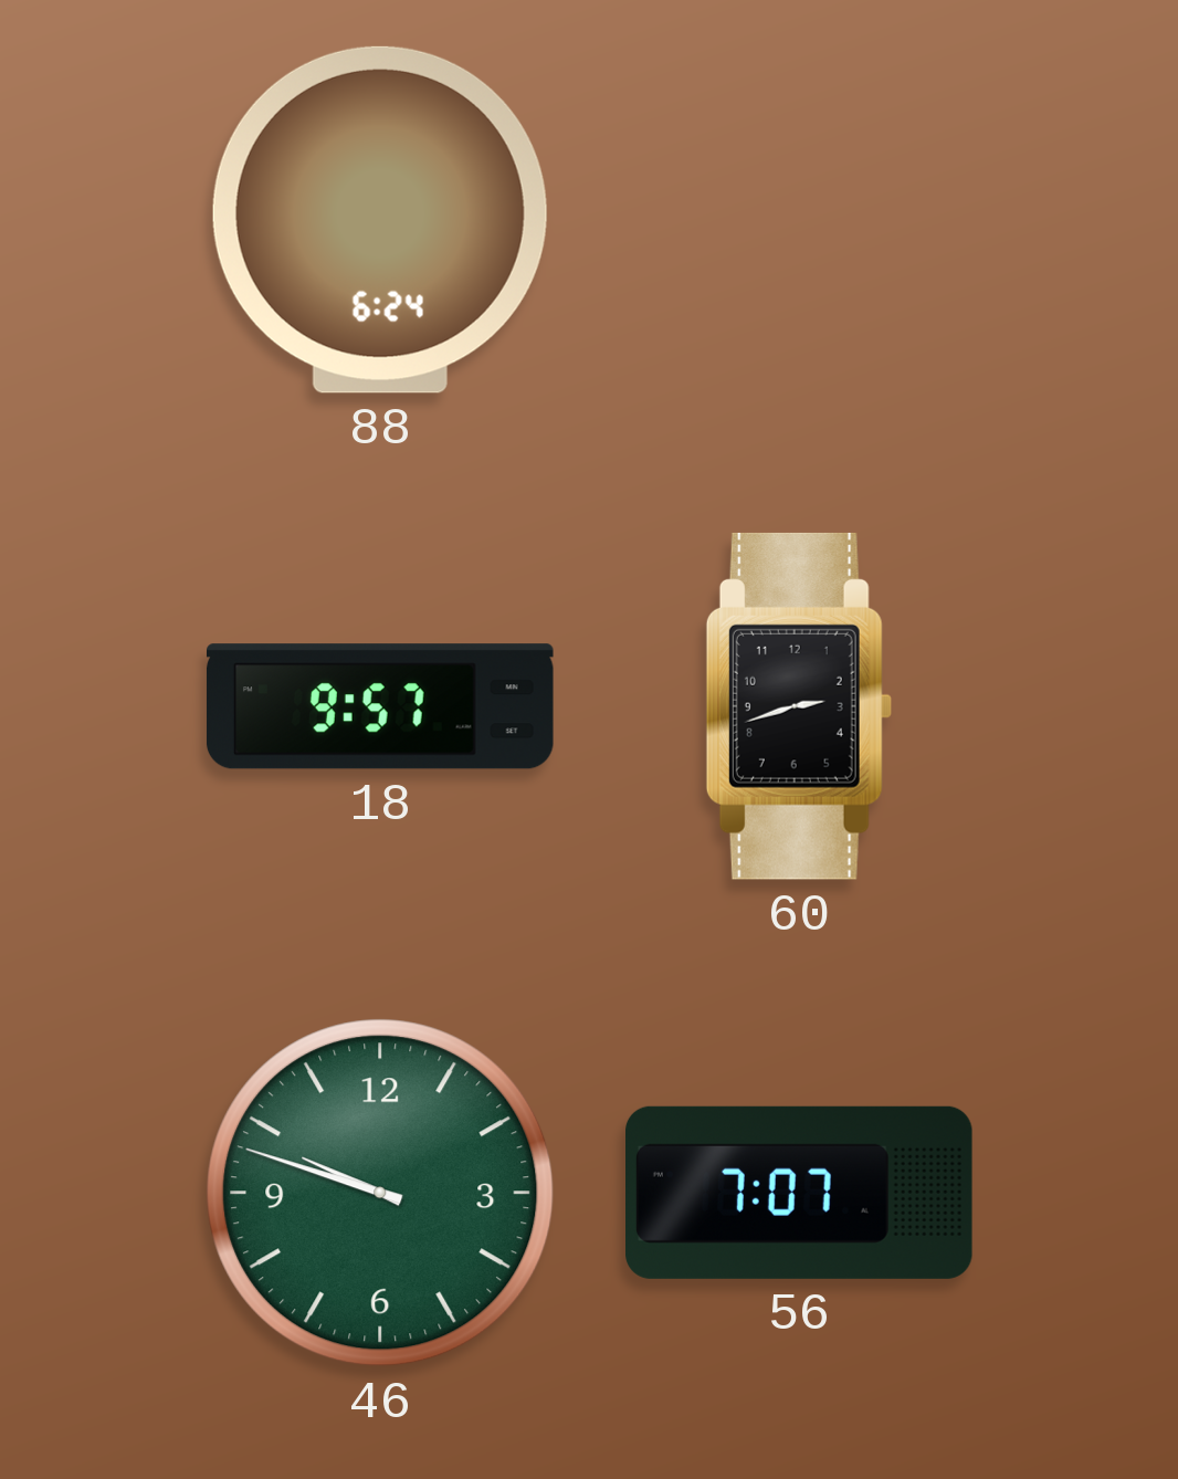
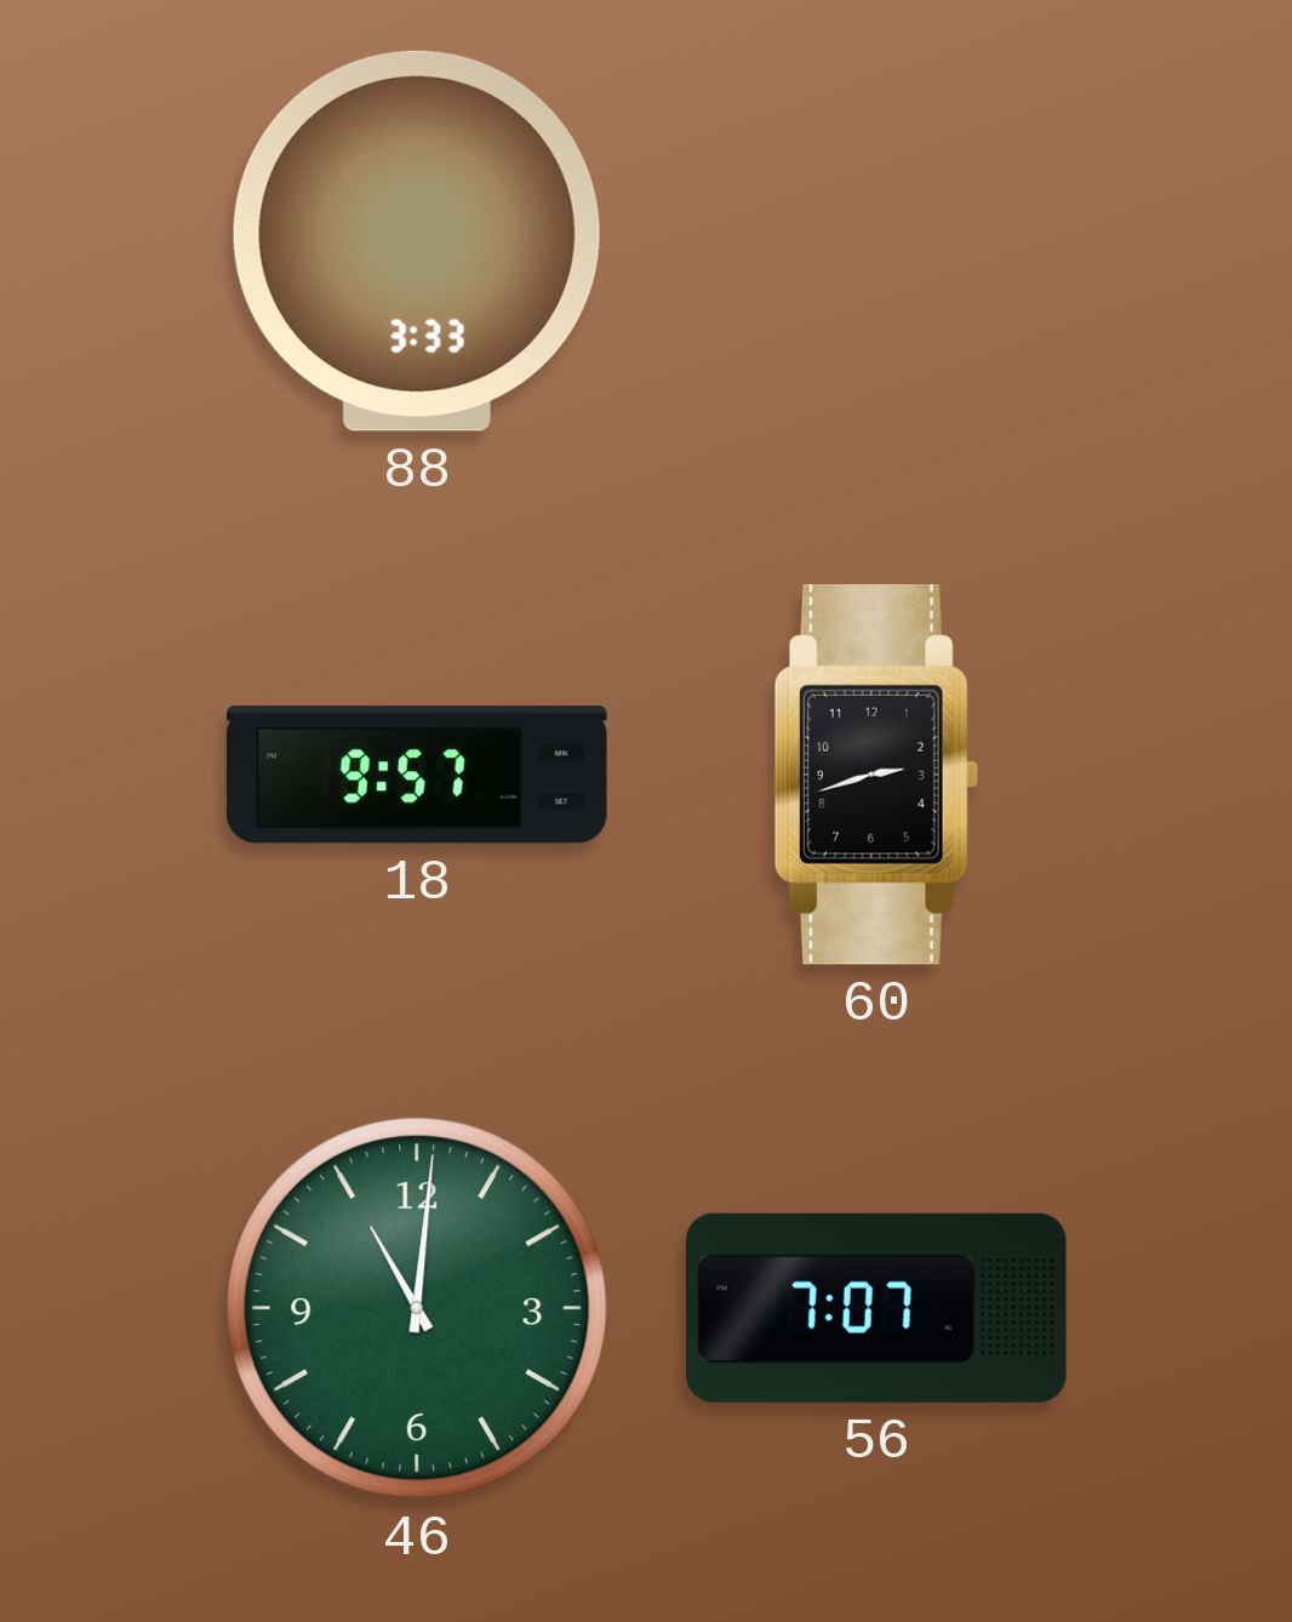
88: 6:24 -> 3:33
46: 9:48 -> 11:01
